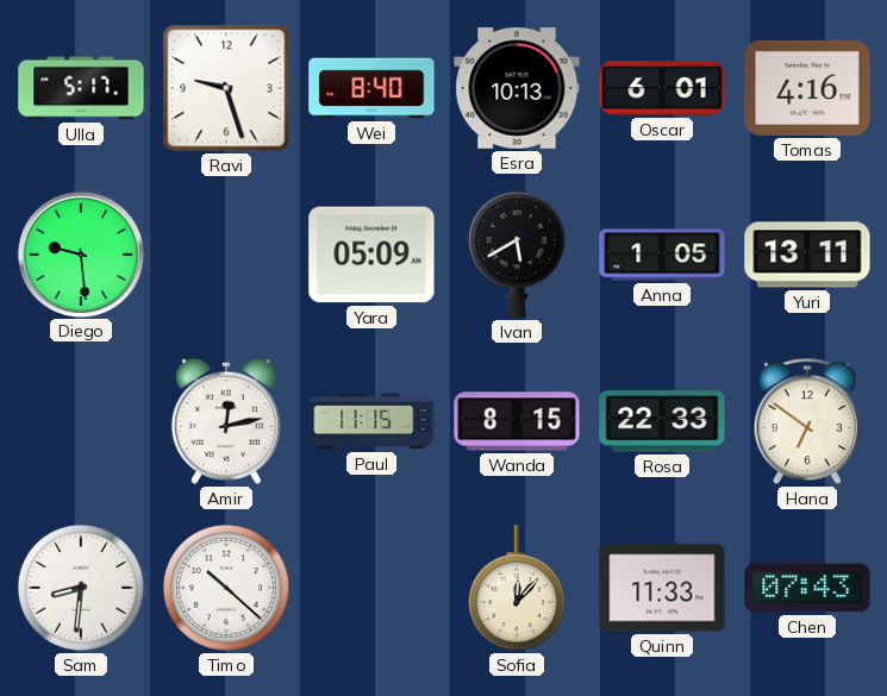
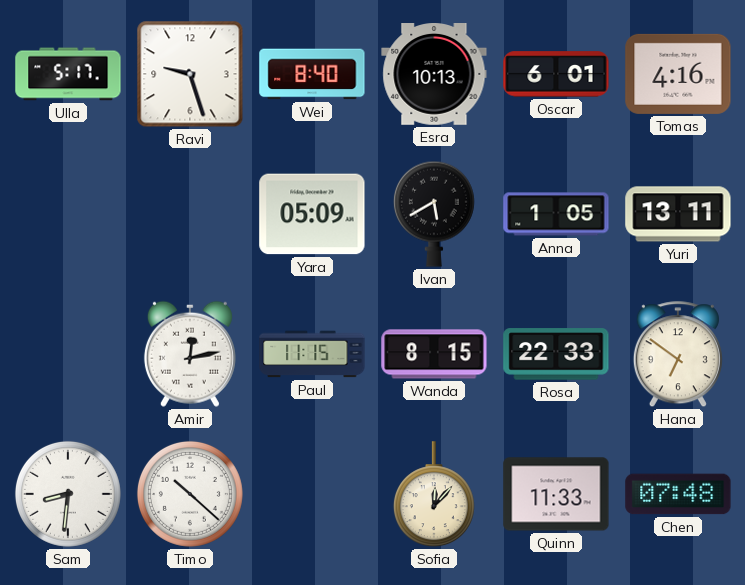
Diego: 9:29 -> none
Chen: 07:43 -> 07:48
